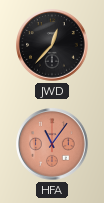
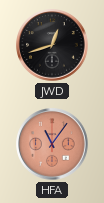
JWD: 12:37 -> 12:42
